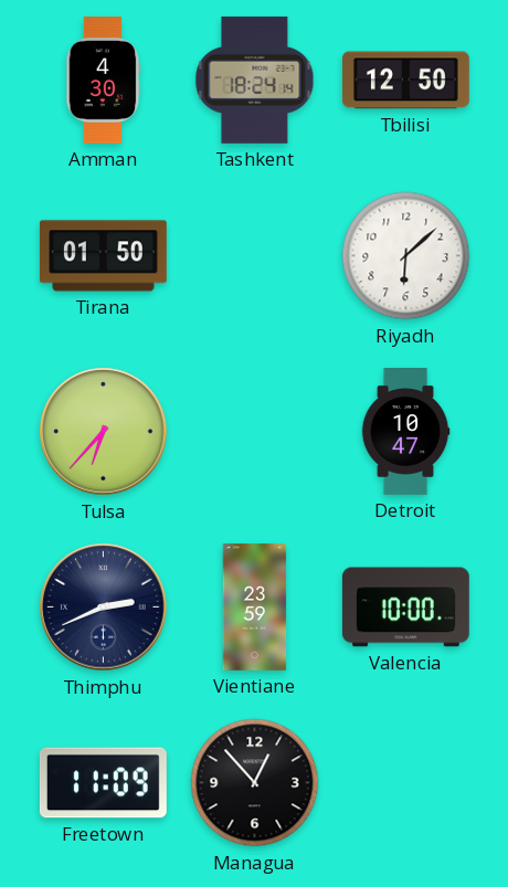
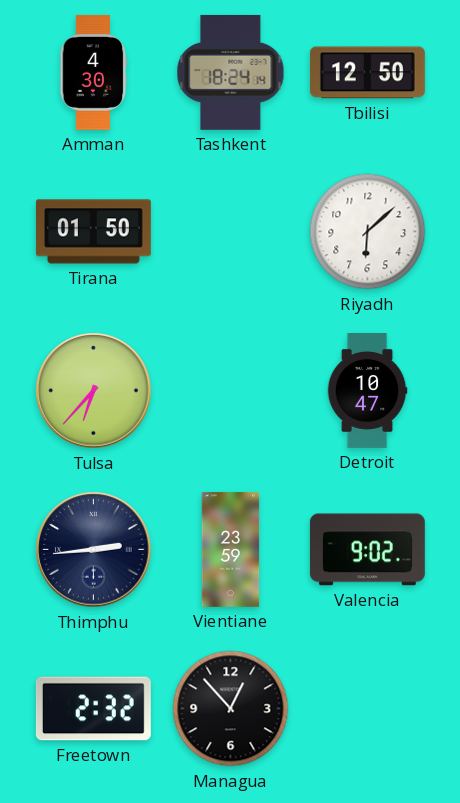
Thimphu: 2:41 -> 2:44
Valencia: 10:00 -> 9:02
Freetown: 11:09 -> 2:32
